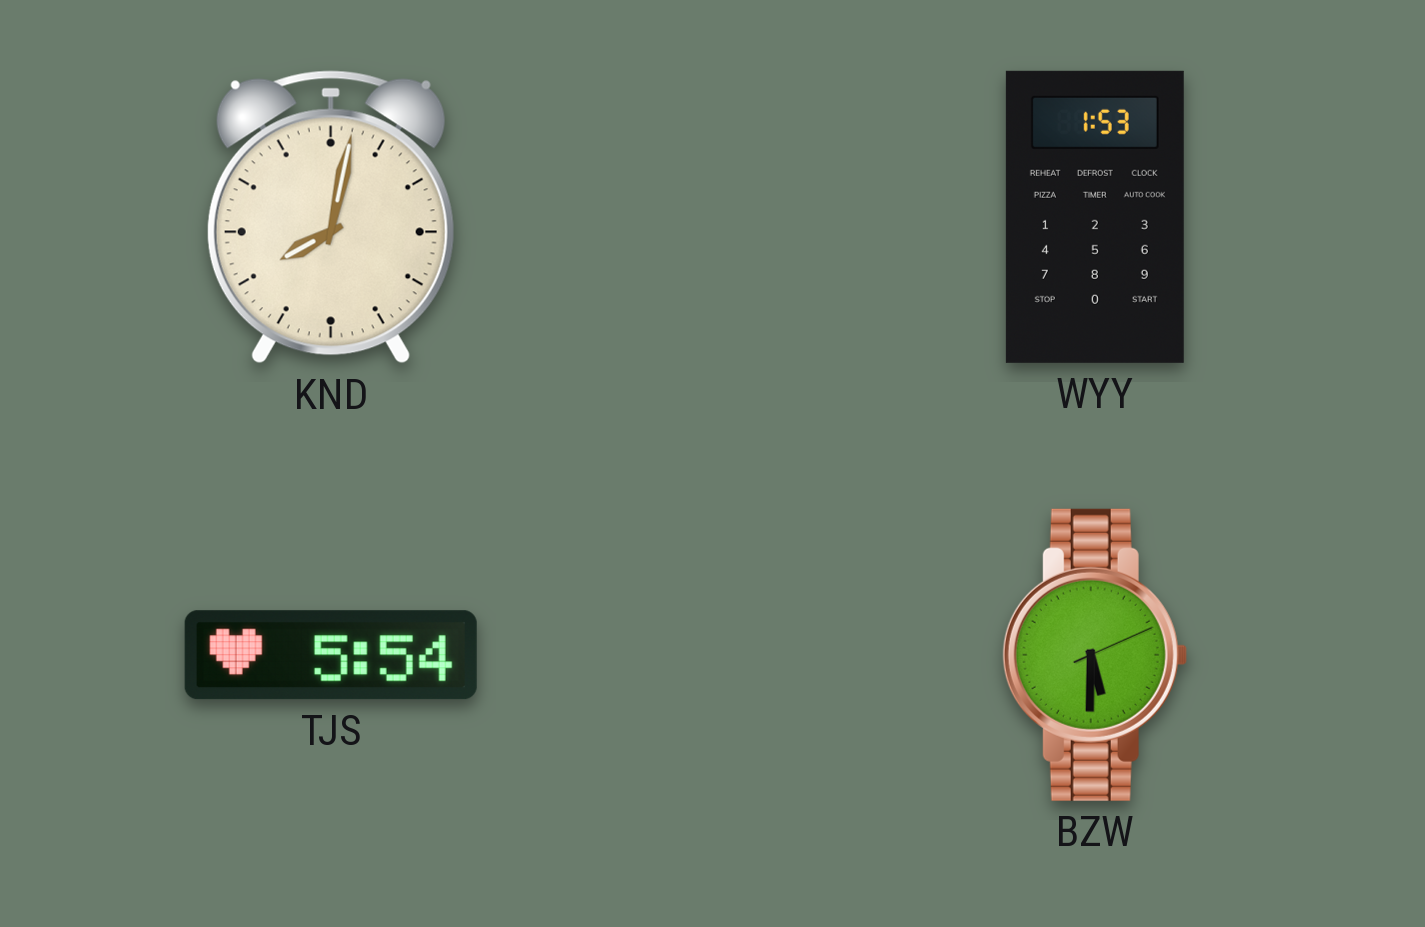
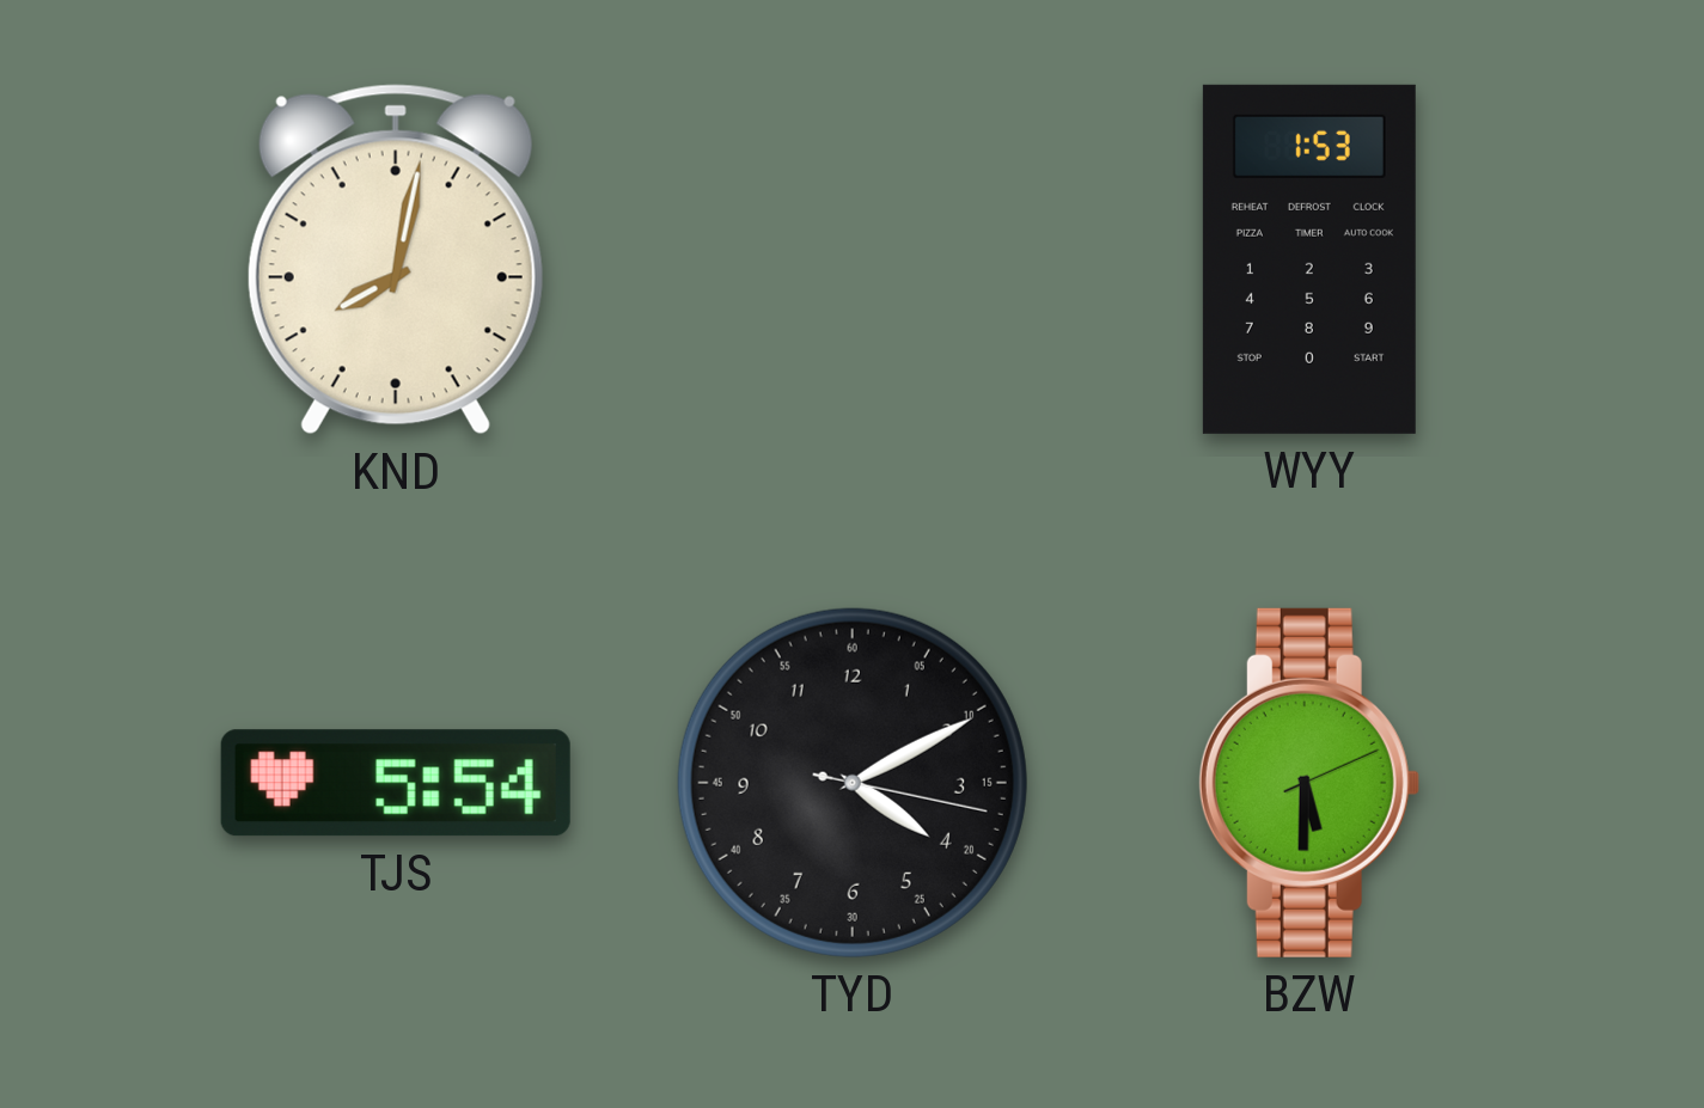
TYD: none -> 4:10
